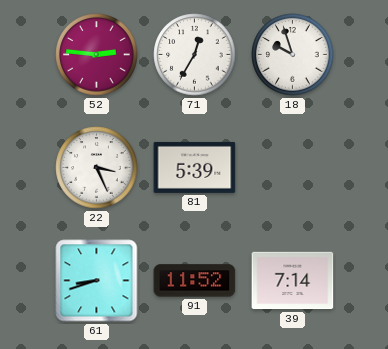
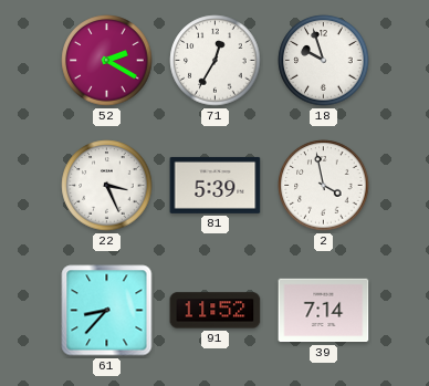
52: 2:46 -> 2:20
2: none -> 3:58
61: 8:42 -> 8:37
